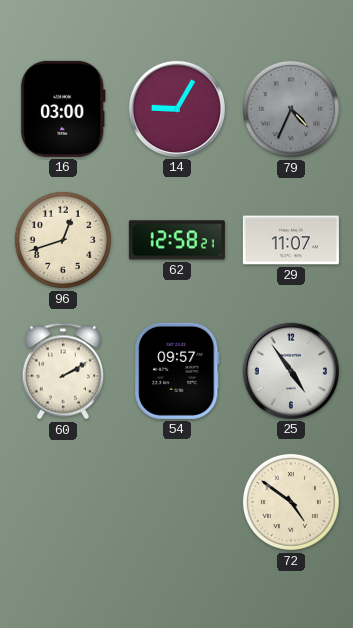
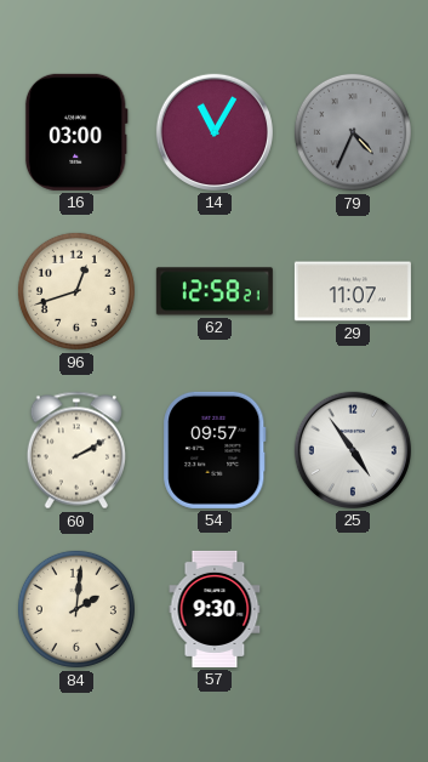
14: 9:05 -> 11:05
84: none -> 2:01
57: none -> 9:30
72: 4:51 -> none
